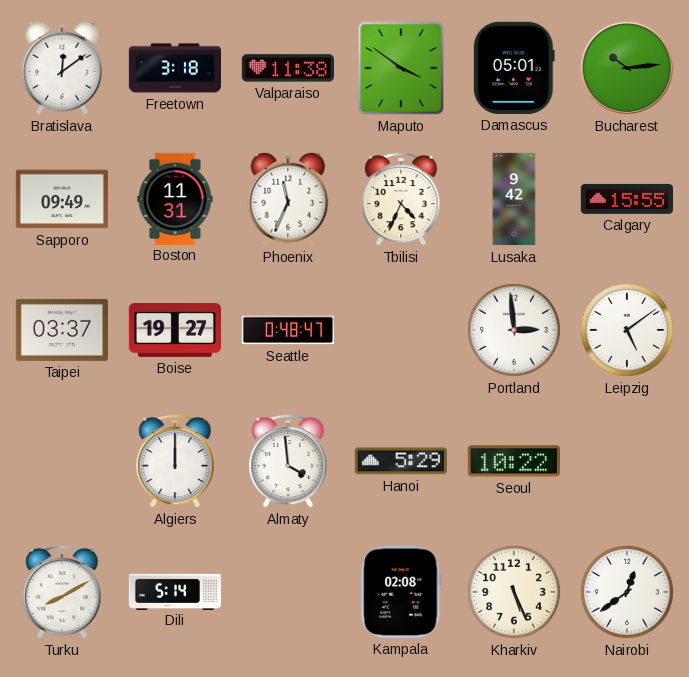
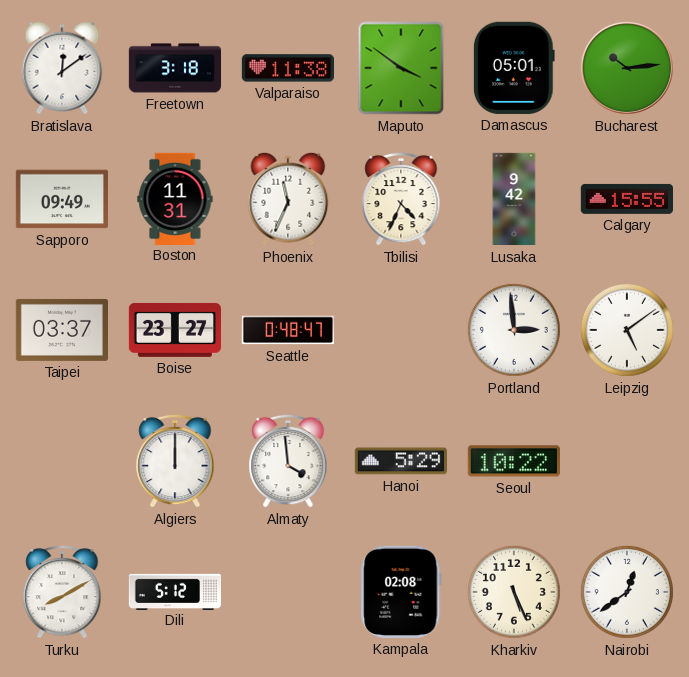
Boise: 19:27 -> 23:27
Dili: 5:14 -> 5:12
